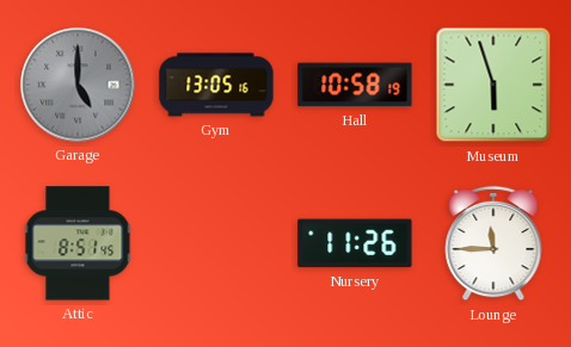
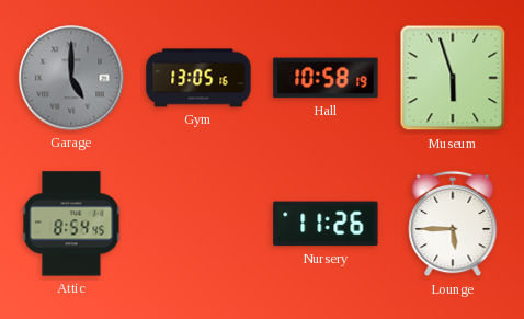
Attic: 8:51 -> 8:54
Lounge: 11:45 -> 5:45
